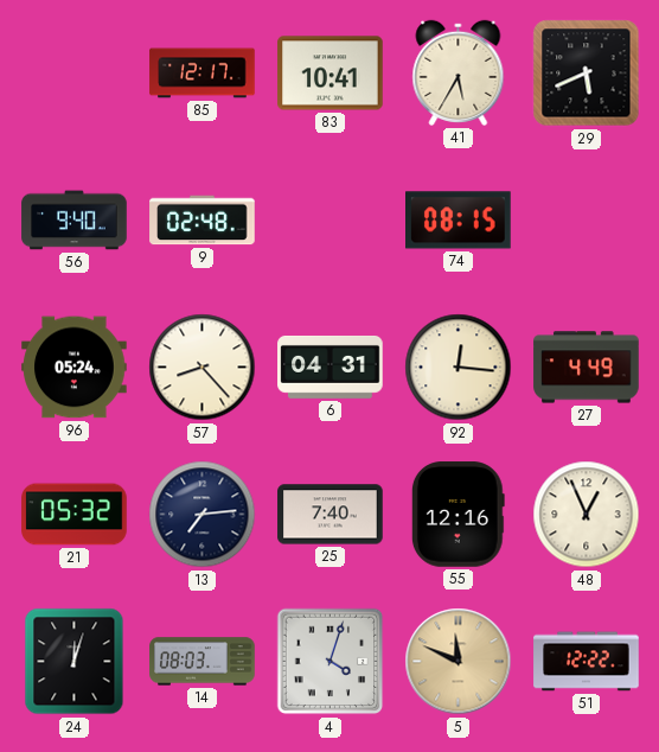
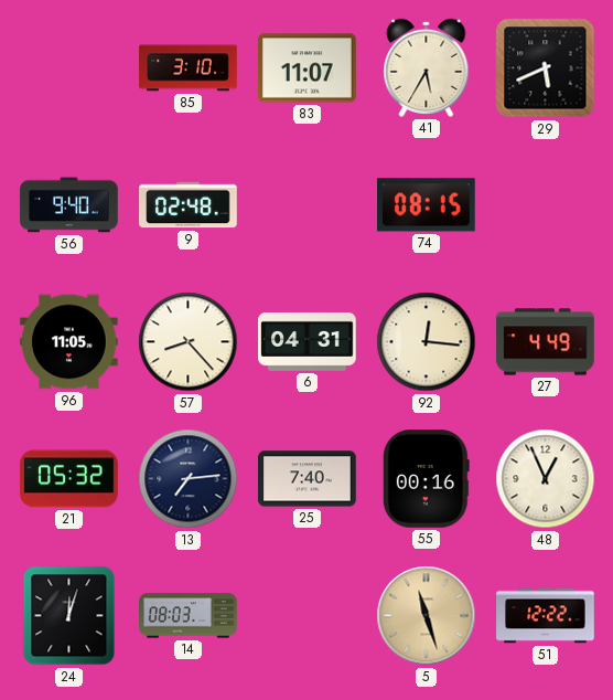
85: 12:17 -> 3:10
83: 10:41 -> 11:07
96: 05:24 -> 11:05
55: 12:16 -> 00:16
4: 4:03 -> none
5: 11:49 -> 11:27
